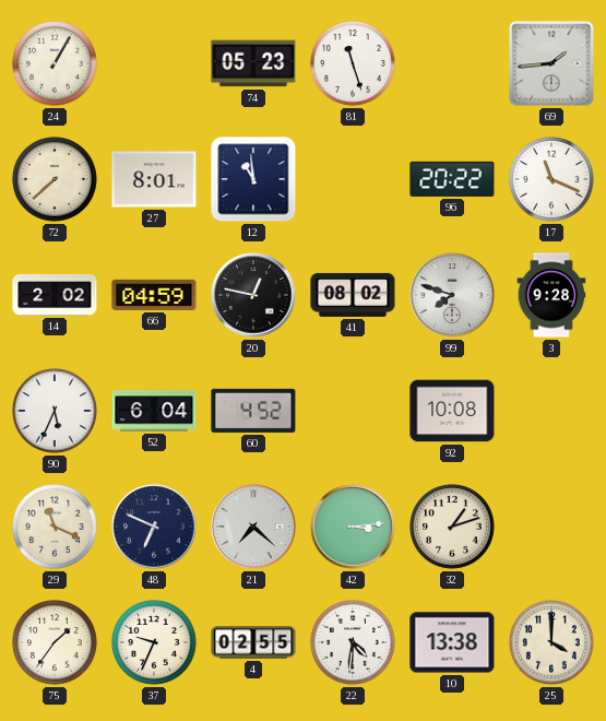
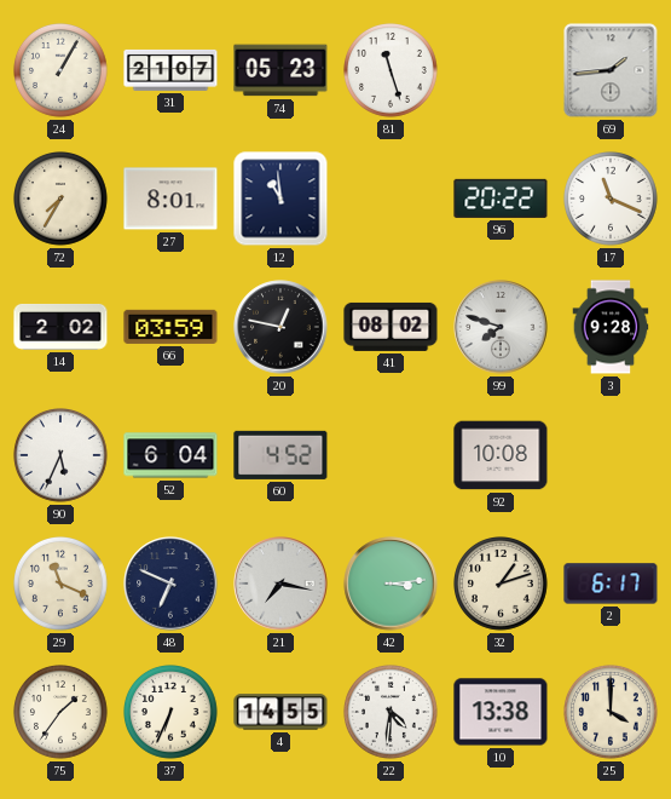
31: none -> 21:07
72: 7:38 -> 7:35
66: 04:59 -> 03:59
21: 7:22 -> 7:17
2: none -> 6:17
37: 9:34 -> 6:34
4: 02:55 -> 14:55
